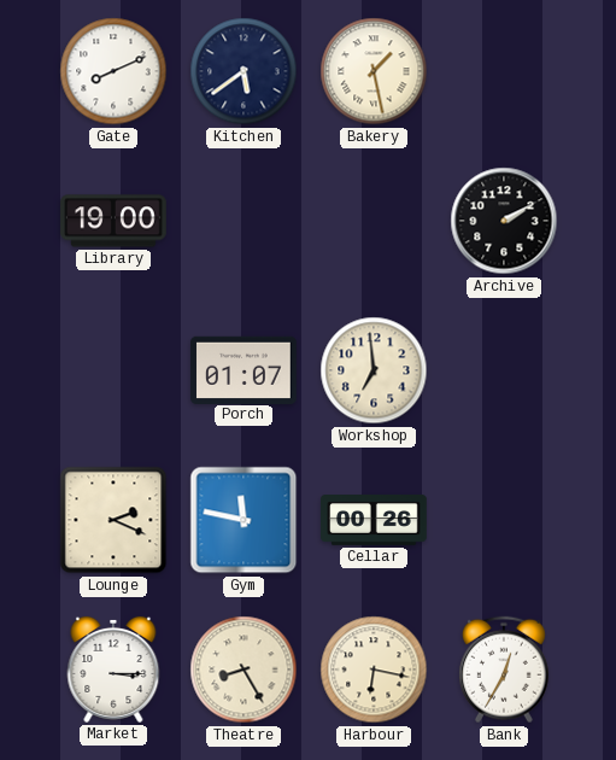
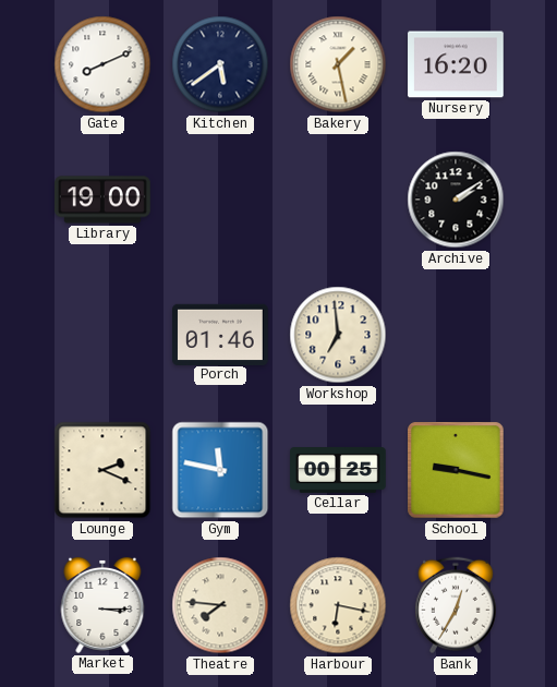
Nursery: none -> 16:20
Archive: 2:10 -> 2:09
Porch: 01:07 -> 01:46
Cellar: 00:26 -> 00:25
School: none -> 9:17
Theatre: 8:25 -> 7:46
